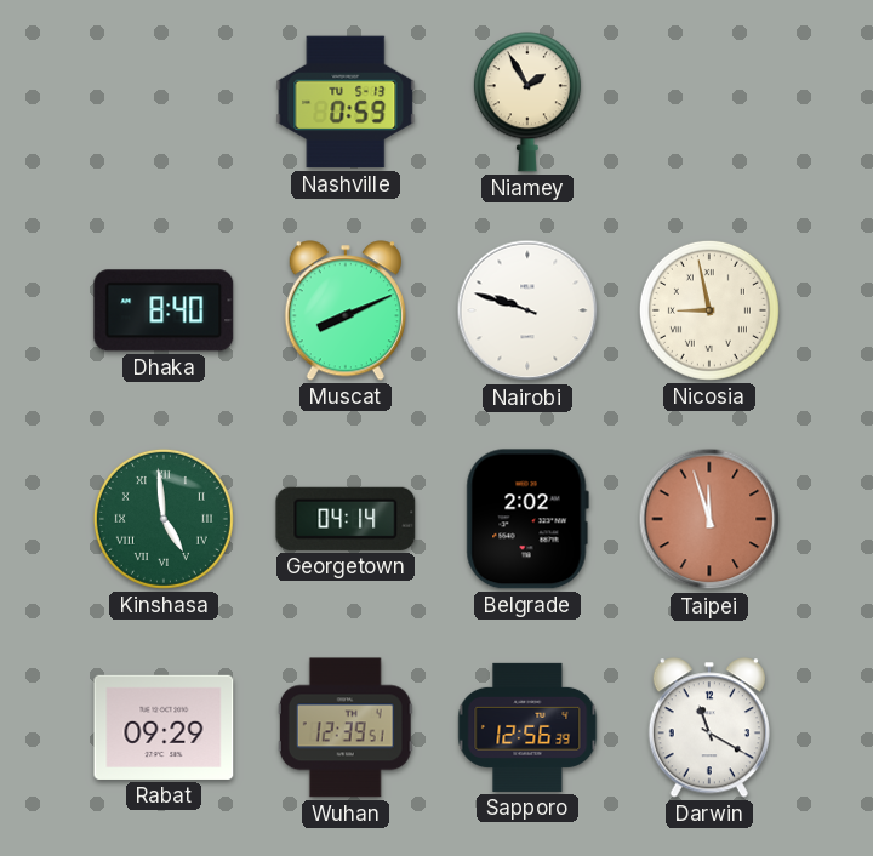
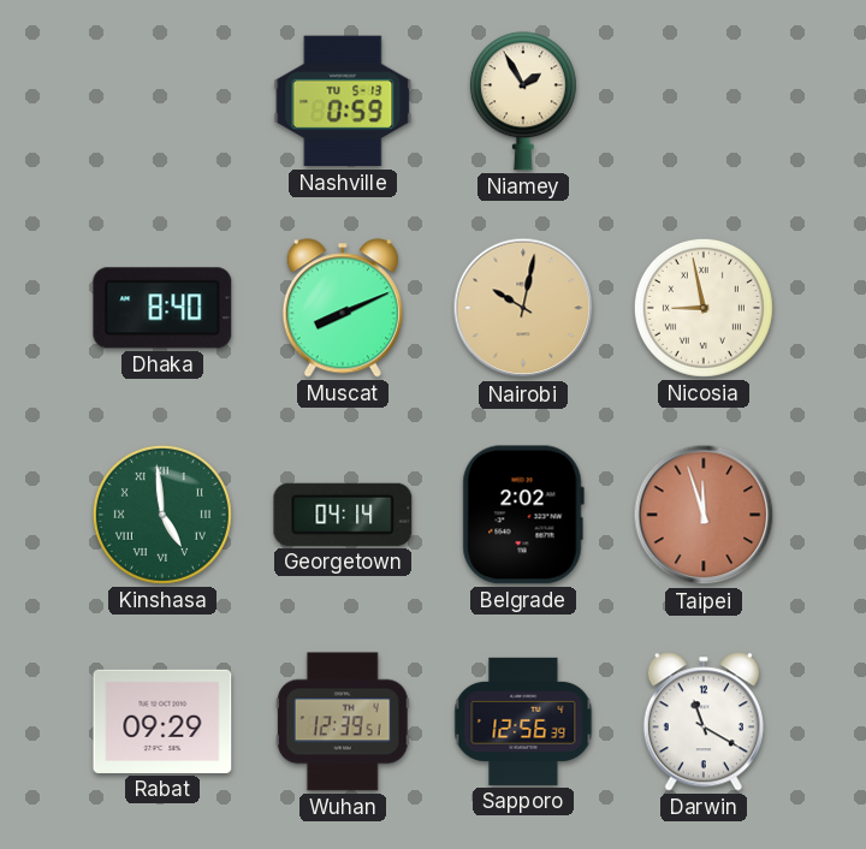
Nairobi: 9:48 -> 10:02
Nairobi dial: white -> champagne
